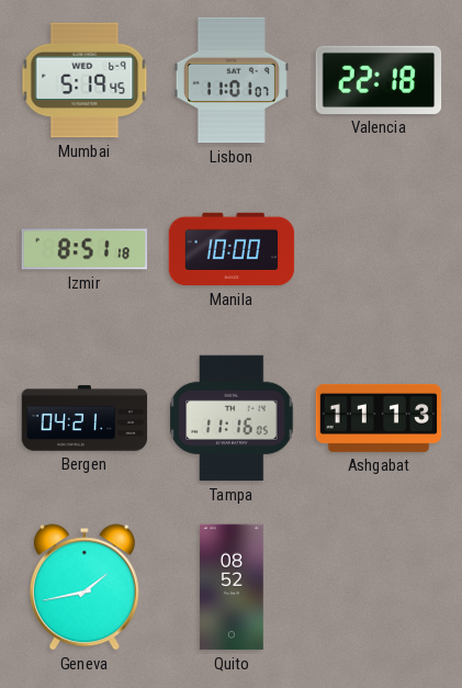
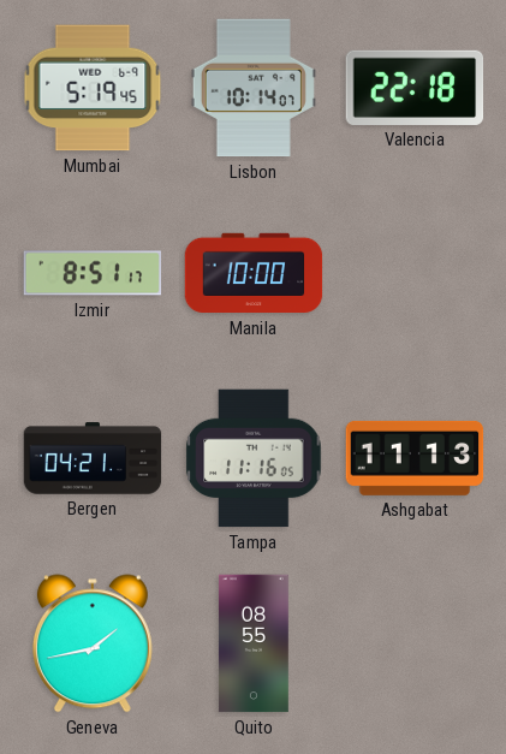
Lisbon: 11:01 -> 10:14
Izmir: 8:51:18 -> 8:51:17
Quito: 08:52 -> 08:55
